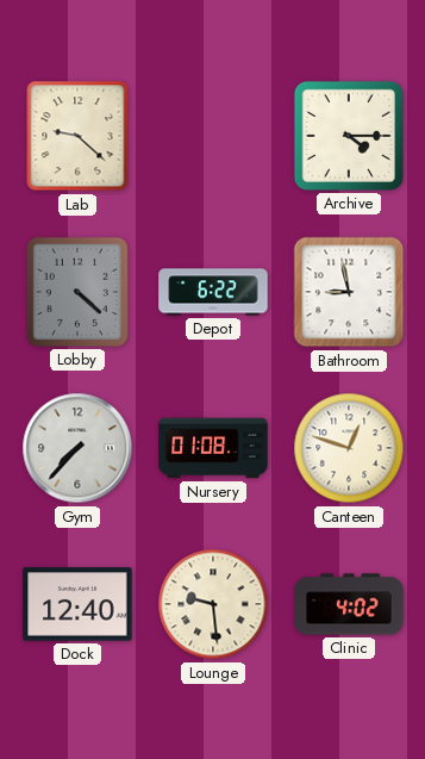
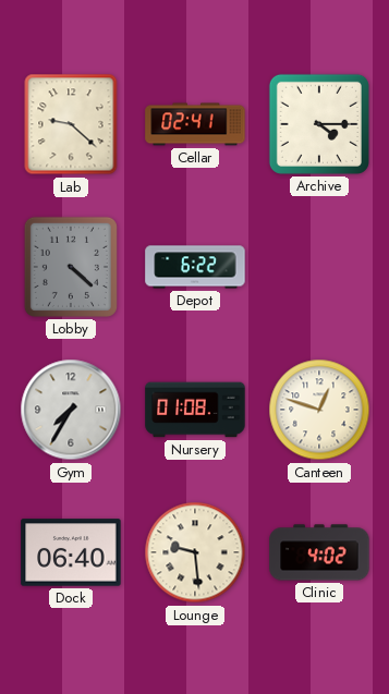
Cellar: none -> 02:41
Bathroom: 8:58 -> none
Gym: 7:37 -> 7:35
Dock: 12:40 -> 06:40
